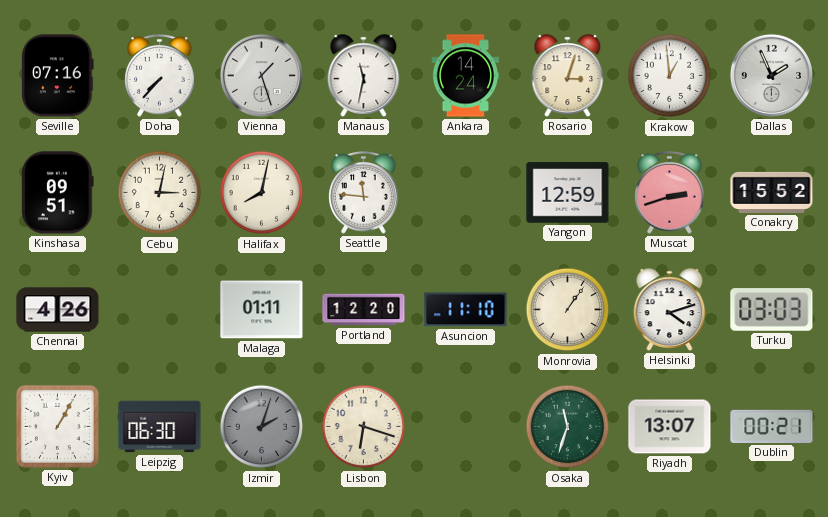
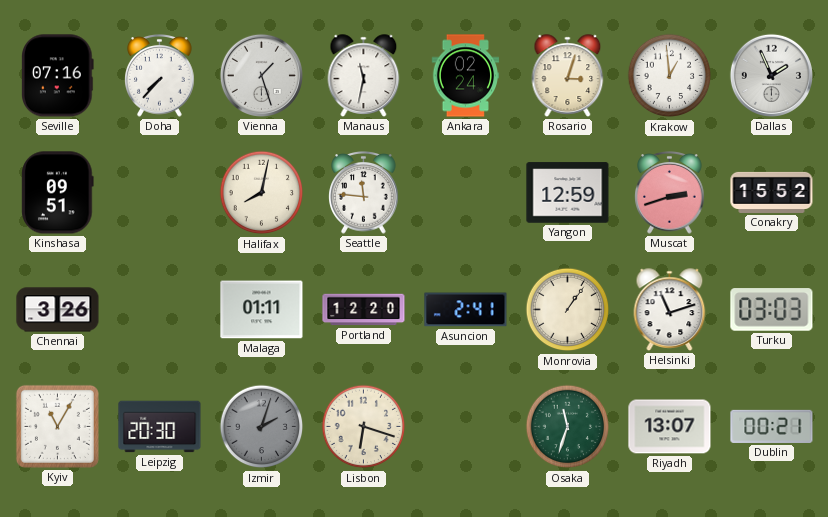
Ankara: 14:24 -> 02:24
Cebu: 3:02 -> none
Chennai: 4:26 -> 3:26
Asuncion: 11:10 -> 2:41
Helsinki: 4:12 -> 11:12
Kyiv: 1:05 -> 11:05
Leipzig: 06:30 -> 20:30
